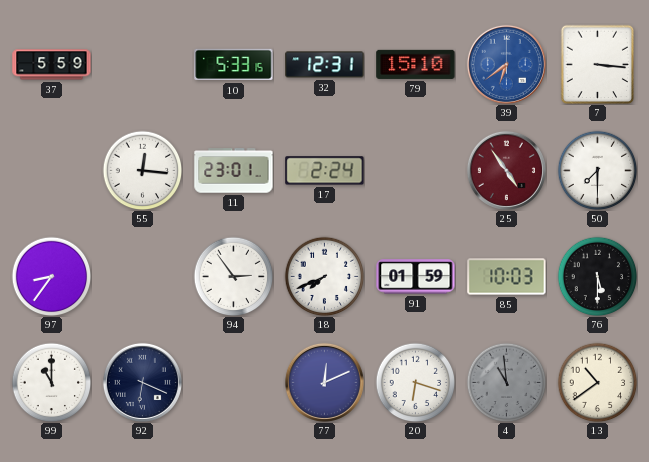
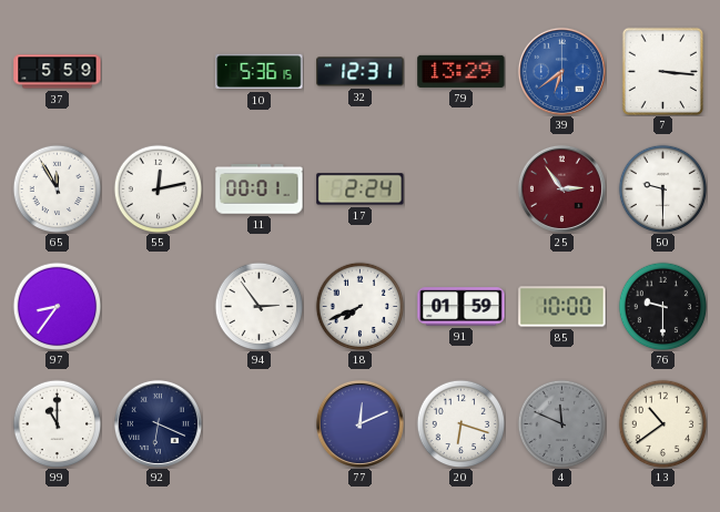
10: 5:33 -> 5:36
79: 15:10 -> 13:29
65: none -> 11:55
55: 12:16 -> 12:13
11: 23:01 -> 00:01
25: 4:54 -> 2:54
50: 7:30 -> 9:30
85: 10:03 -> 10:00
76: 5:30 -> 9:30
4: 10:59 -> 11:49
